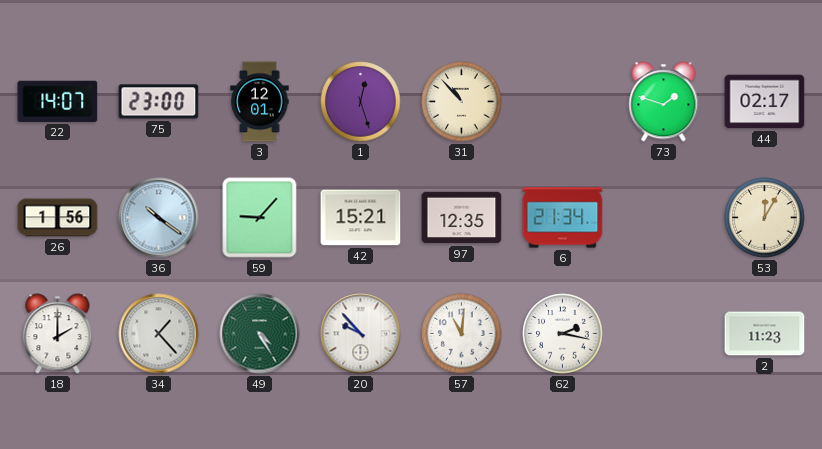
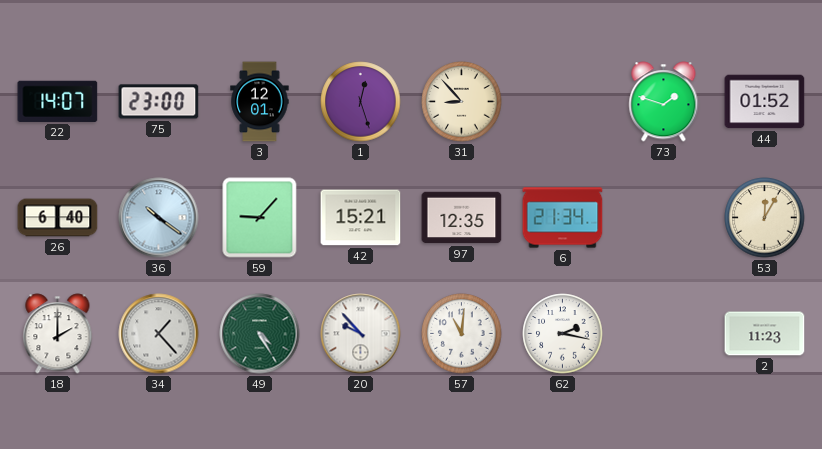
31: 10:53 -> 8:53
44: 02:17 -> 01:52
26: 1:56 -> 6:40
